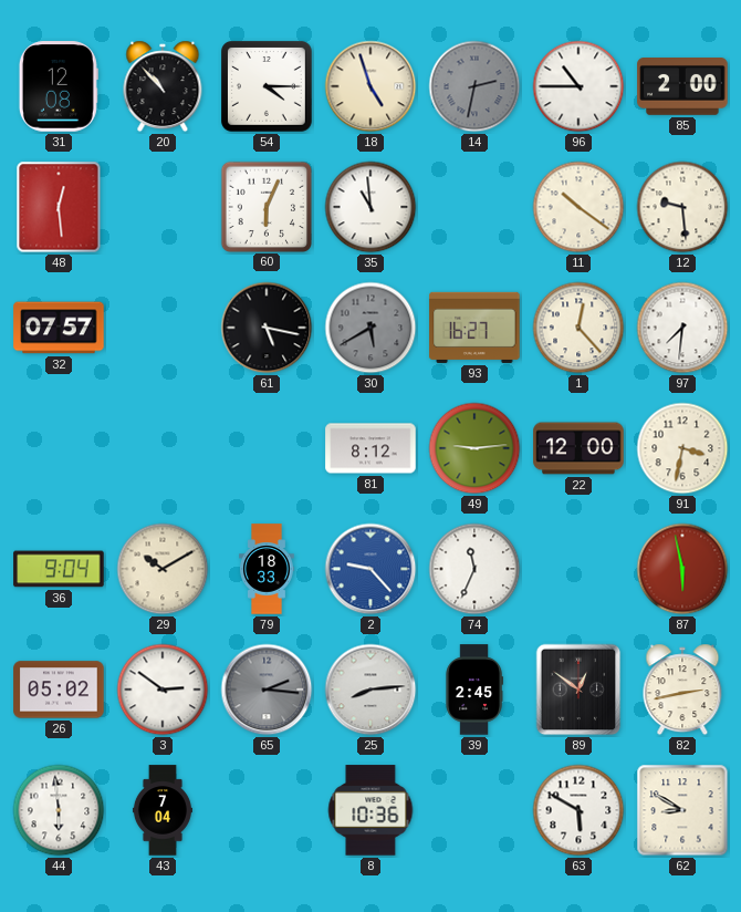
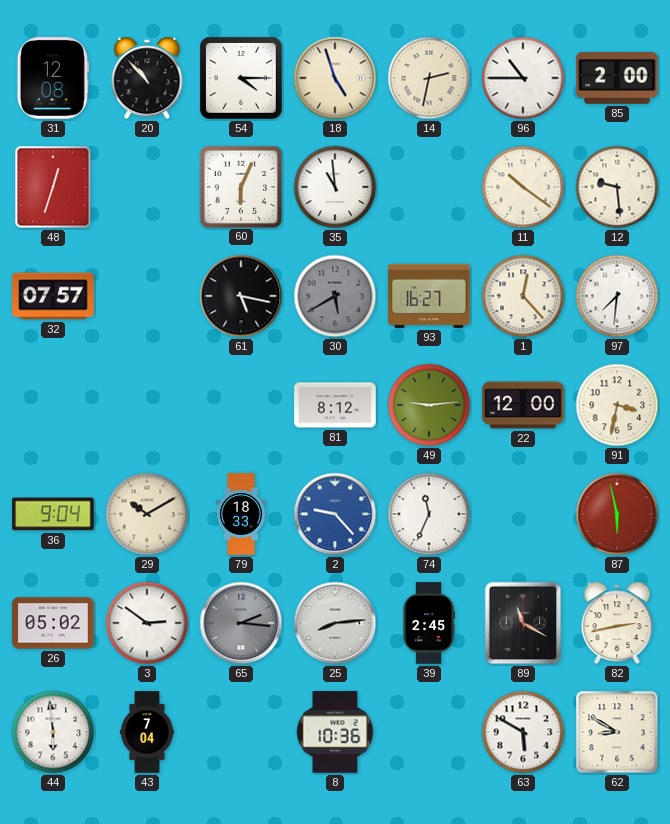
14 dial: grey -> cream
48: 12:29 -> 12:33
89: 12:51 -> 11:20
